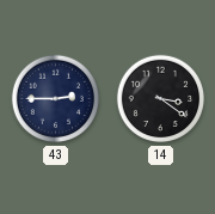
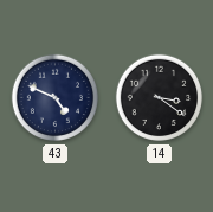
43: 2:45 -> 4:49
